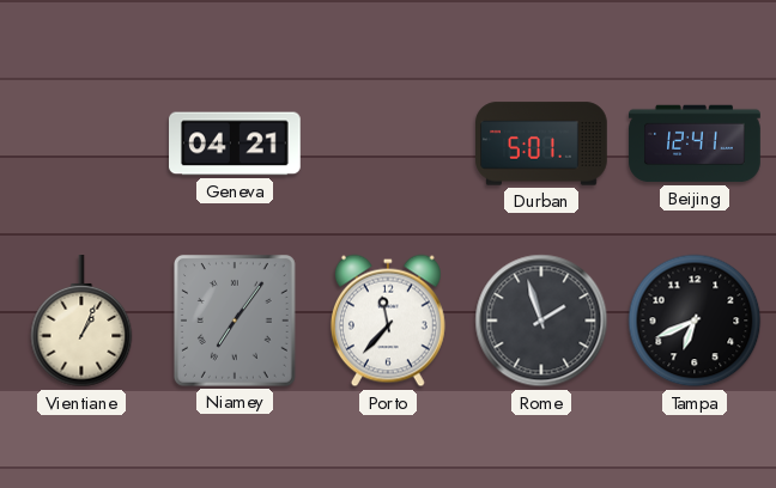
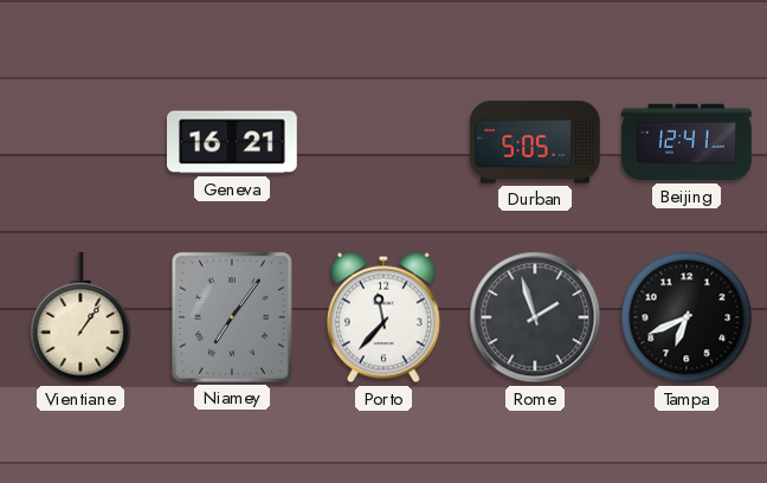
Geneva: 04:21 -> 16:21
Durban: 5:01 -> 5:05
Vientiane: 1:04 -> 1:06
